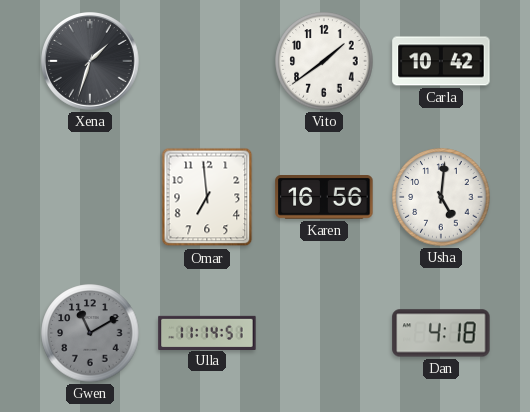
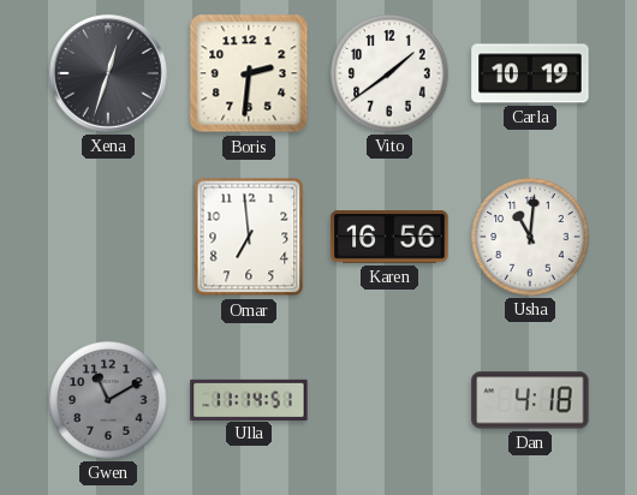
Xena: 1:33 -> 12:33
Boris: none -> 2:31
Carla: 10:42 -> 10:19
Usha: 5:01 -> 11:01
